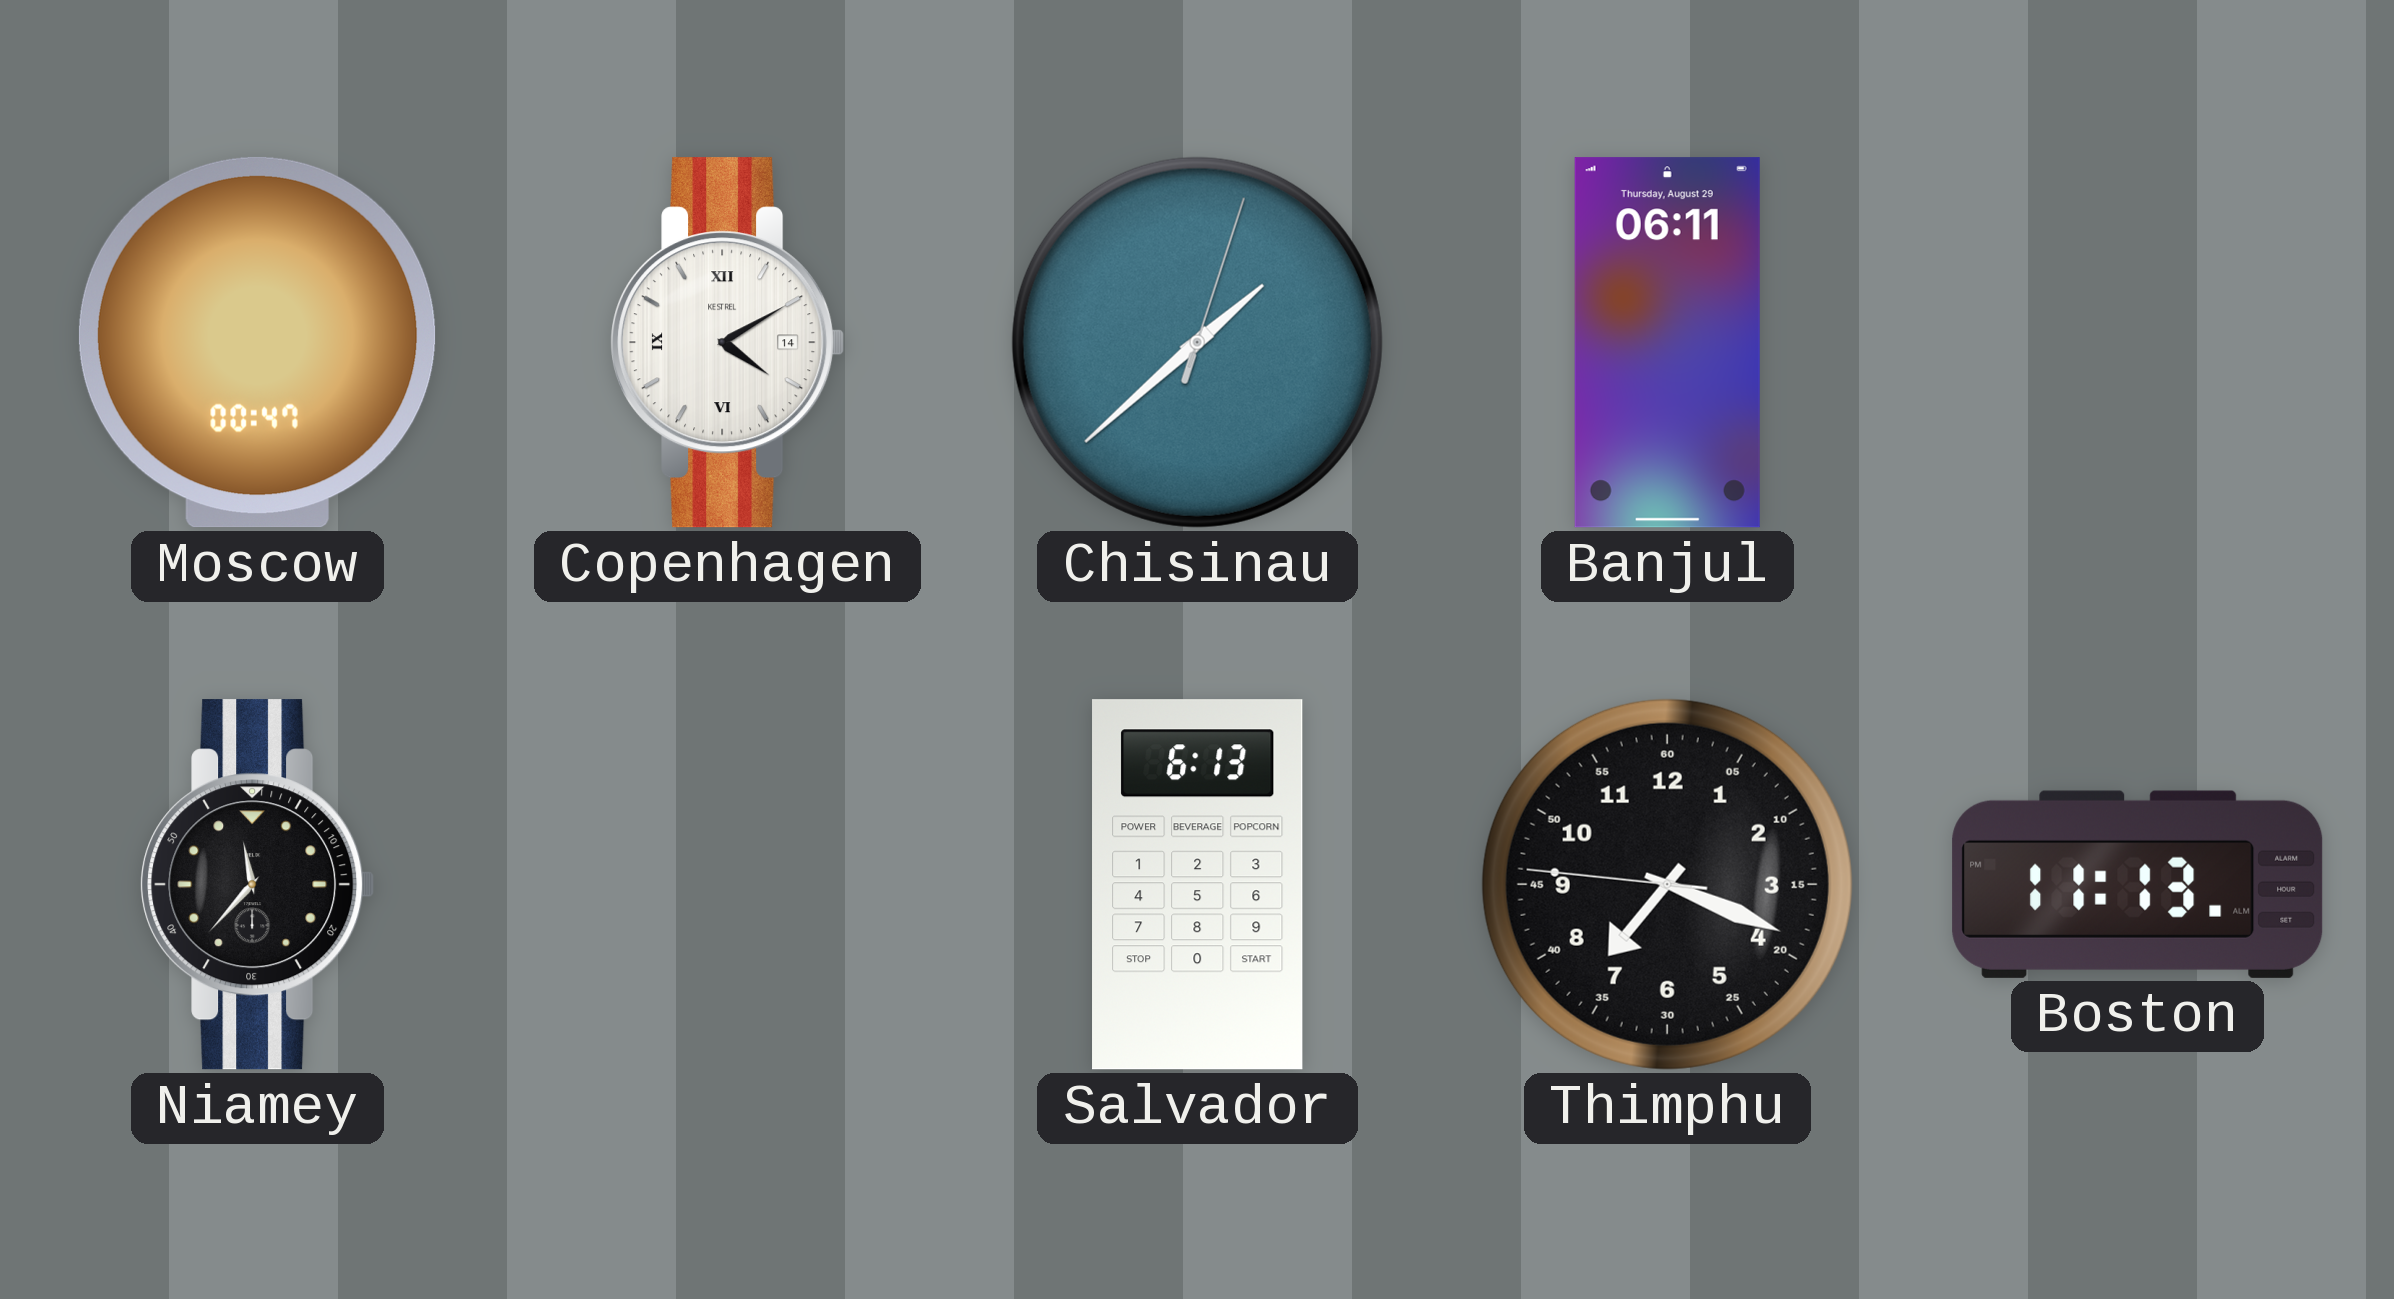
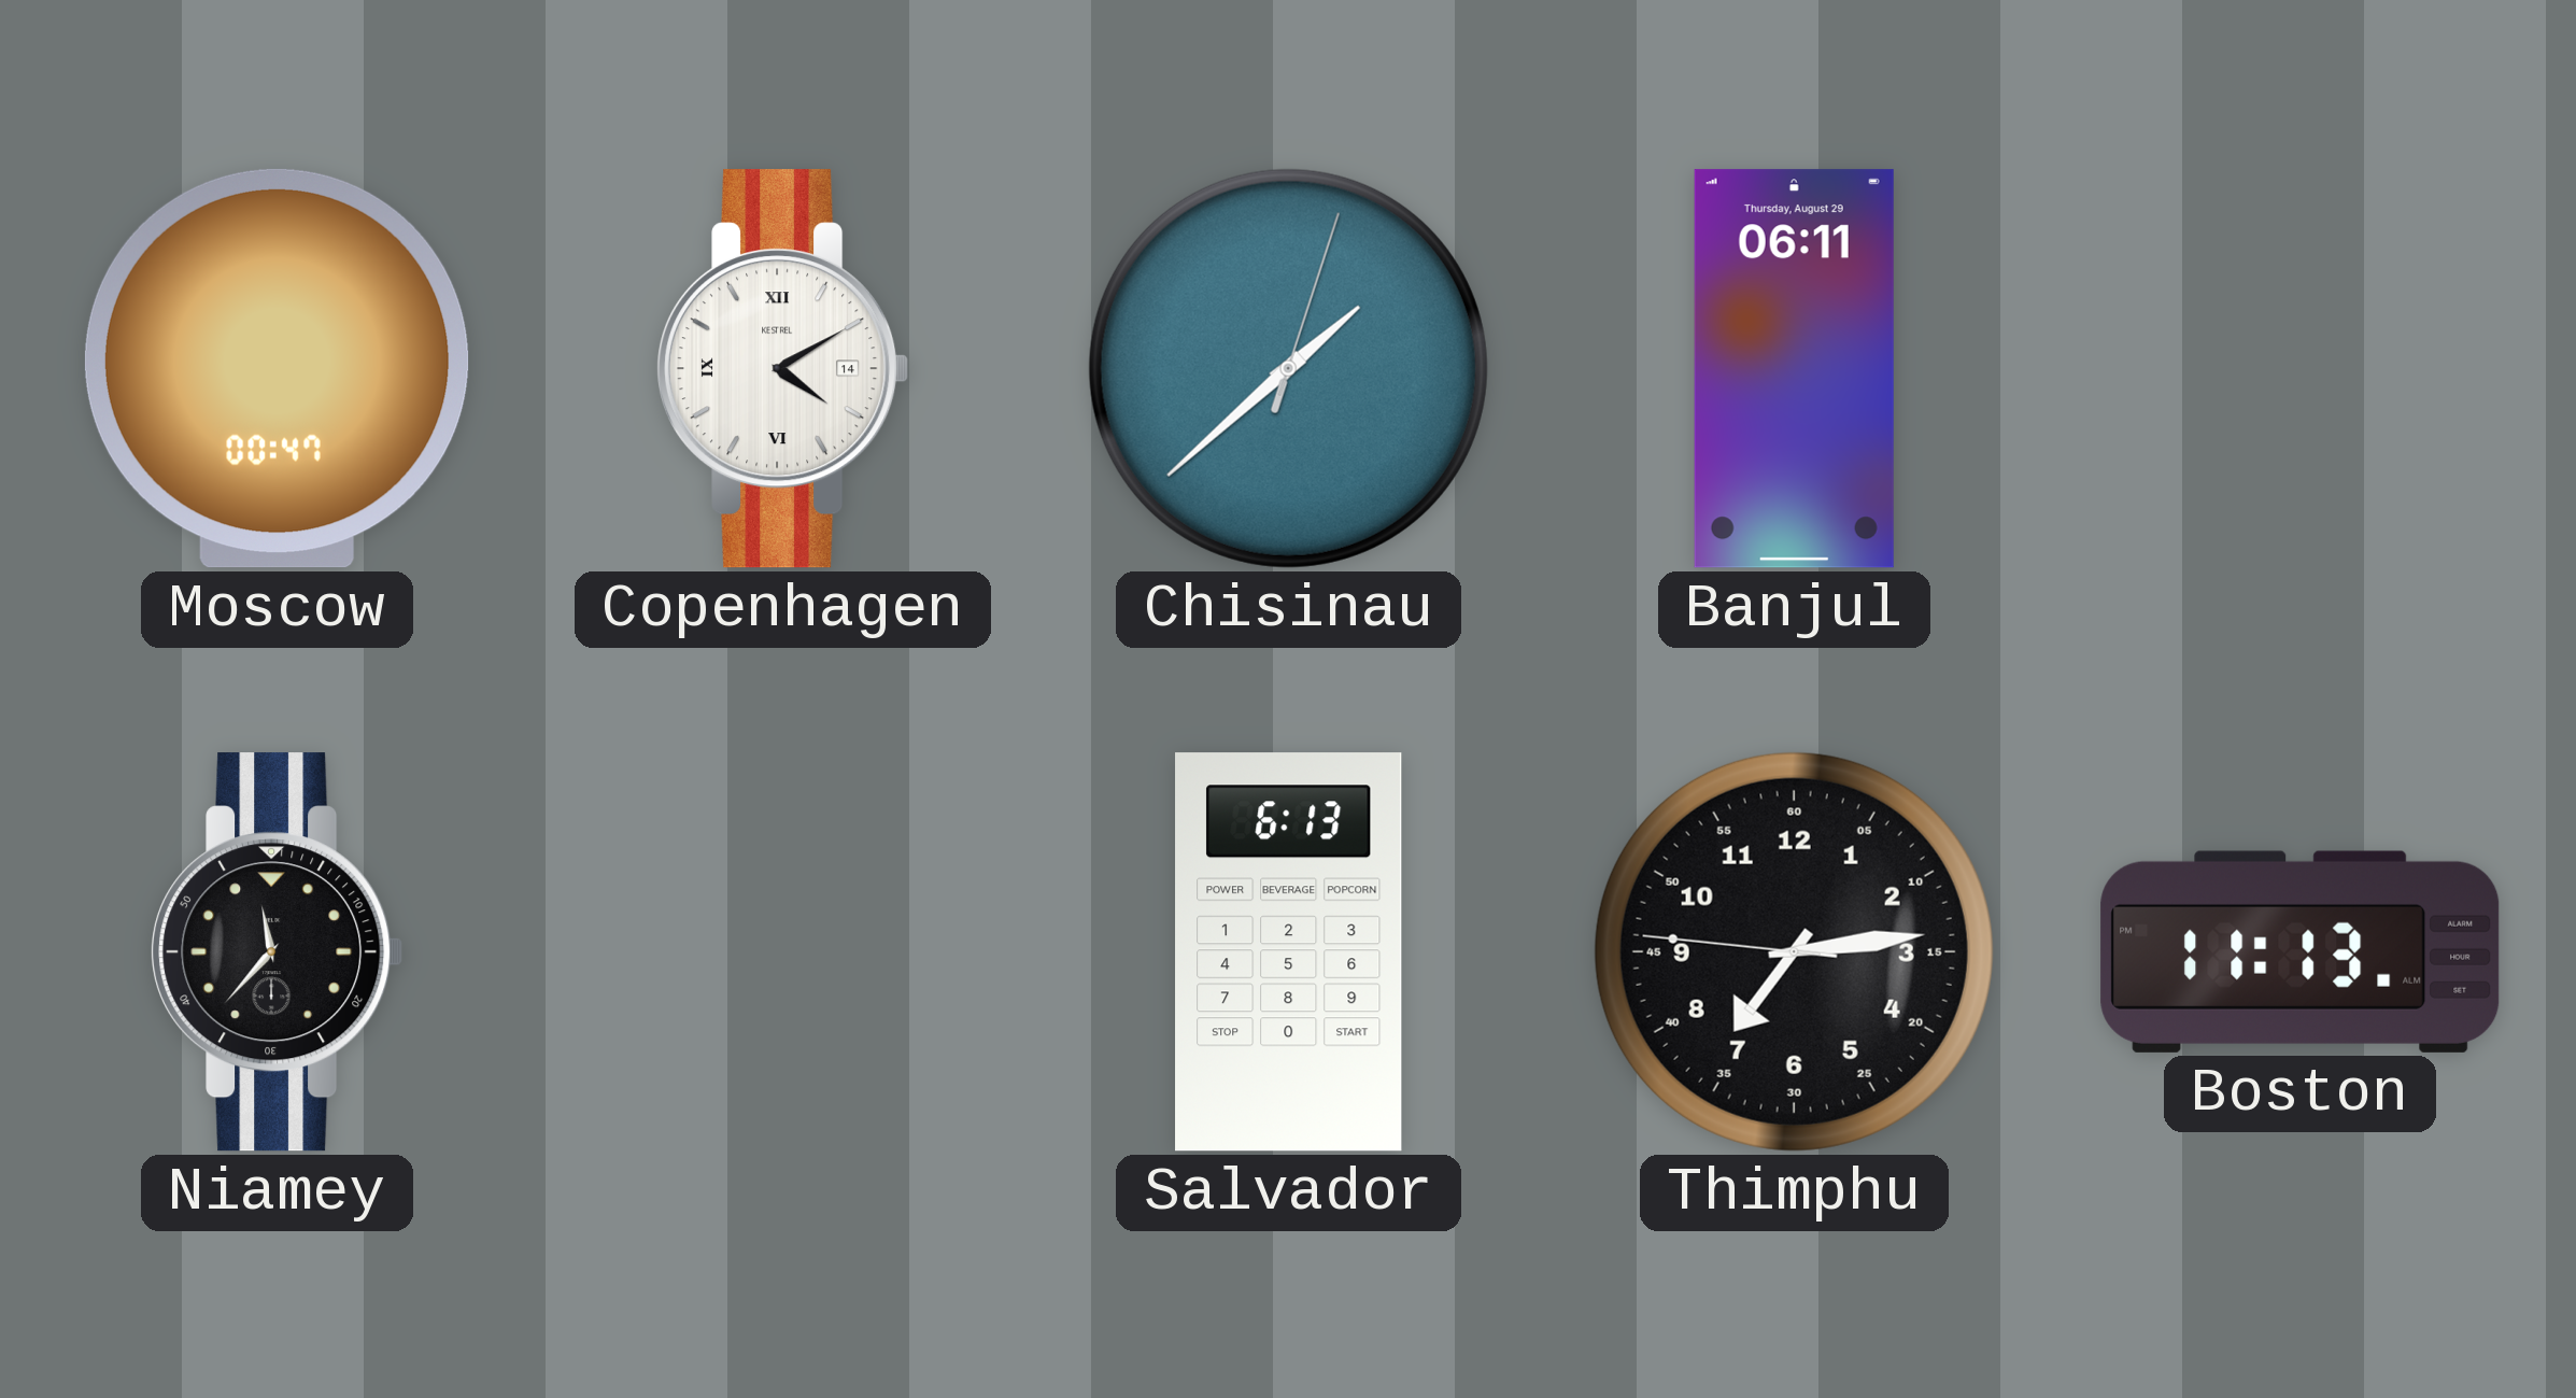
Thimphu: 7:18 -> 7:13
